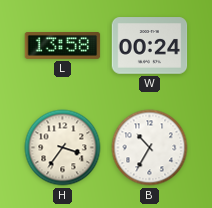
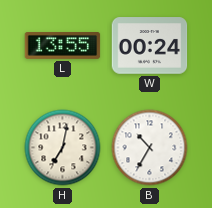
L: 13:58 -> 13:55
H: 3:36 -> 7:02
